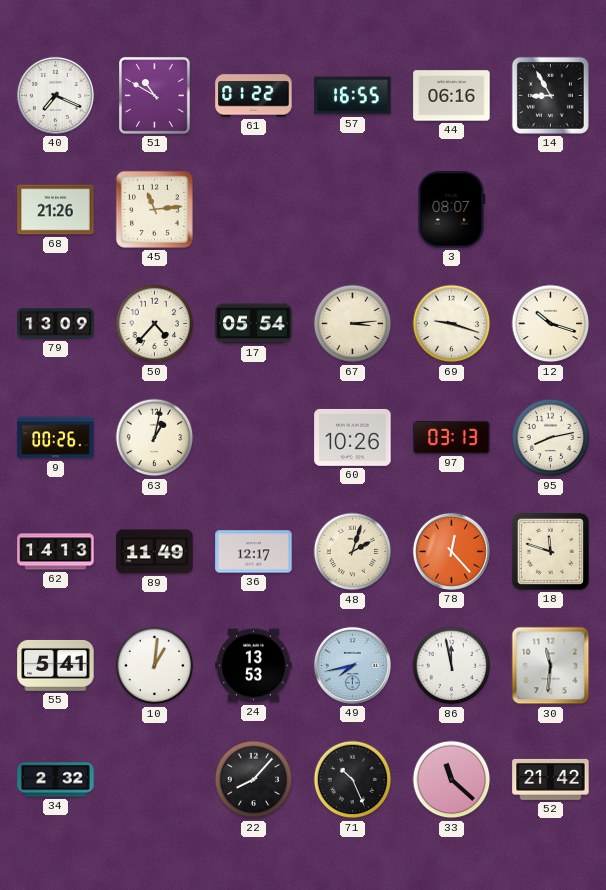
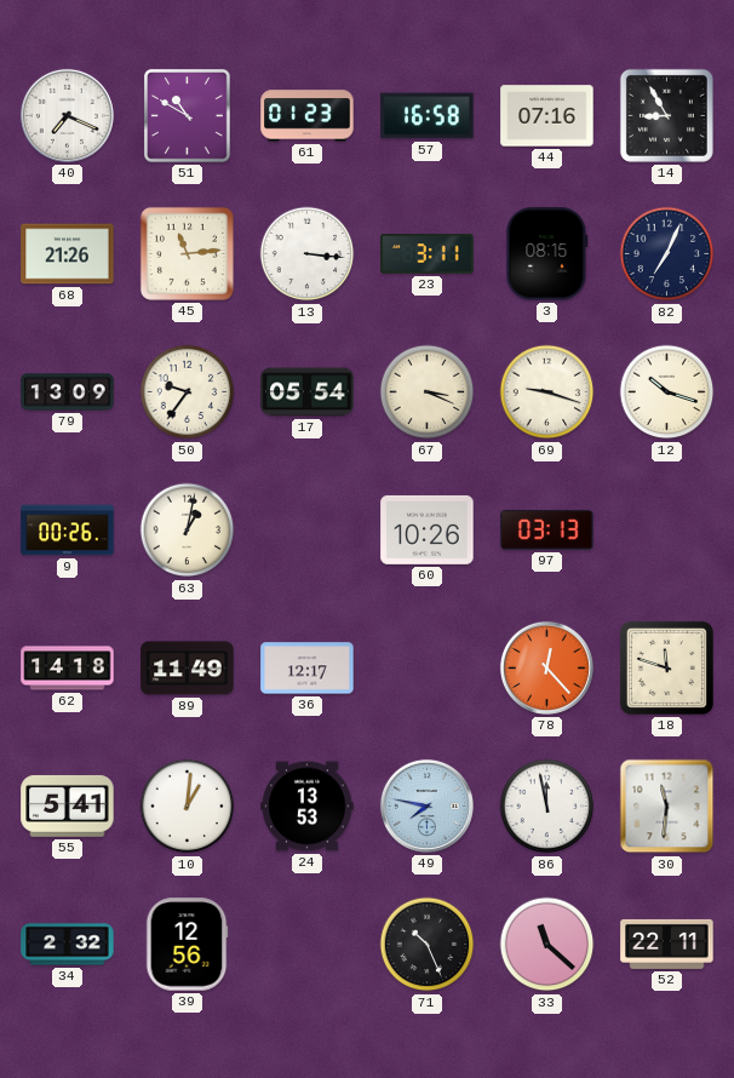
61: 01:22 -> 01:23
57: 16:55 -> 16:58
44: 06:16 -> 07:16
13: none -> 3:16
23: none -> 3:11
3: 08:07 -> 08:15
82: none -> 7:04
50: 4:37 -> 9:36
67: 3:14 -> 3:19
95: 8:13 -> none
62: 14:13 -> 14:18
48: 2:03 -> none
49: 7:43 -> 7:47
39: none -> 12:56
22: 8:07 -> none
52: 21:42 -> 22:11
